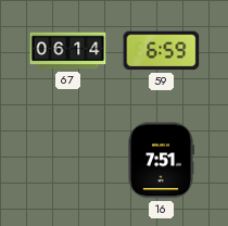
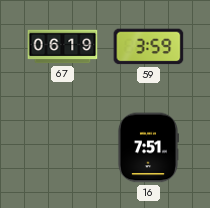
67: 06:14 -> 06:19
59: 6:59 -> 3:59
